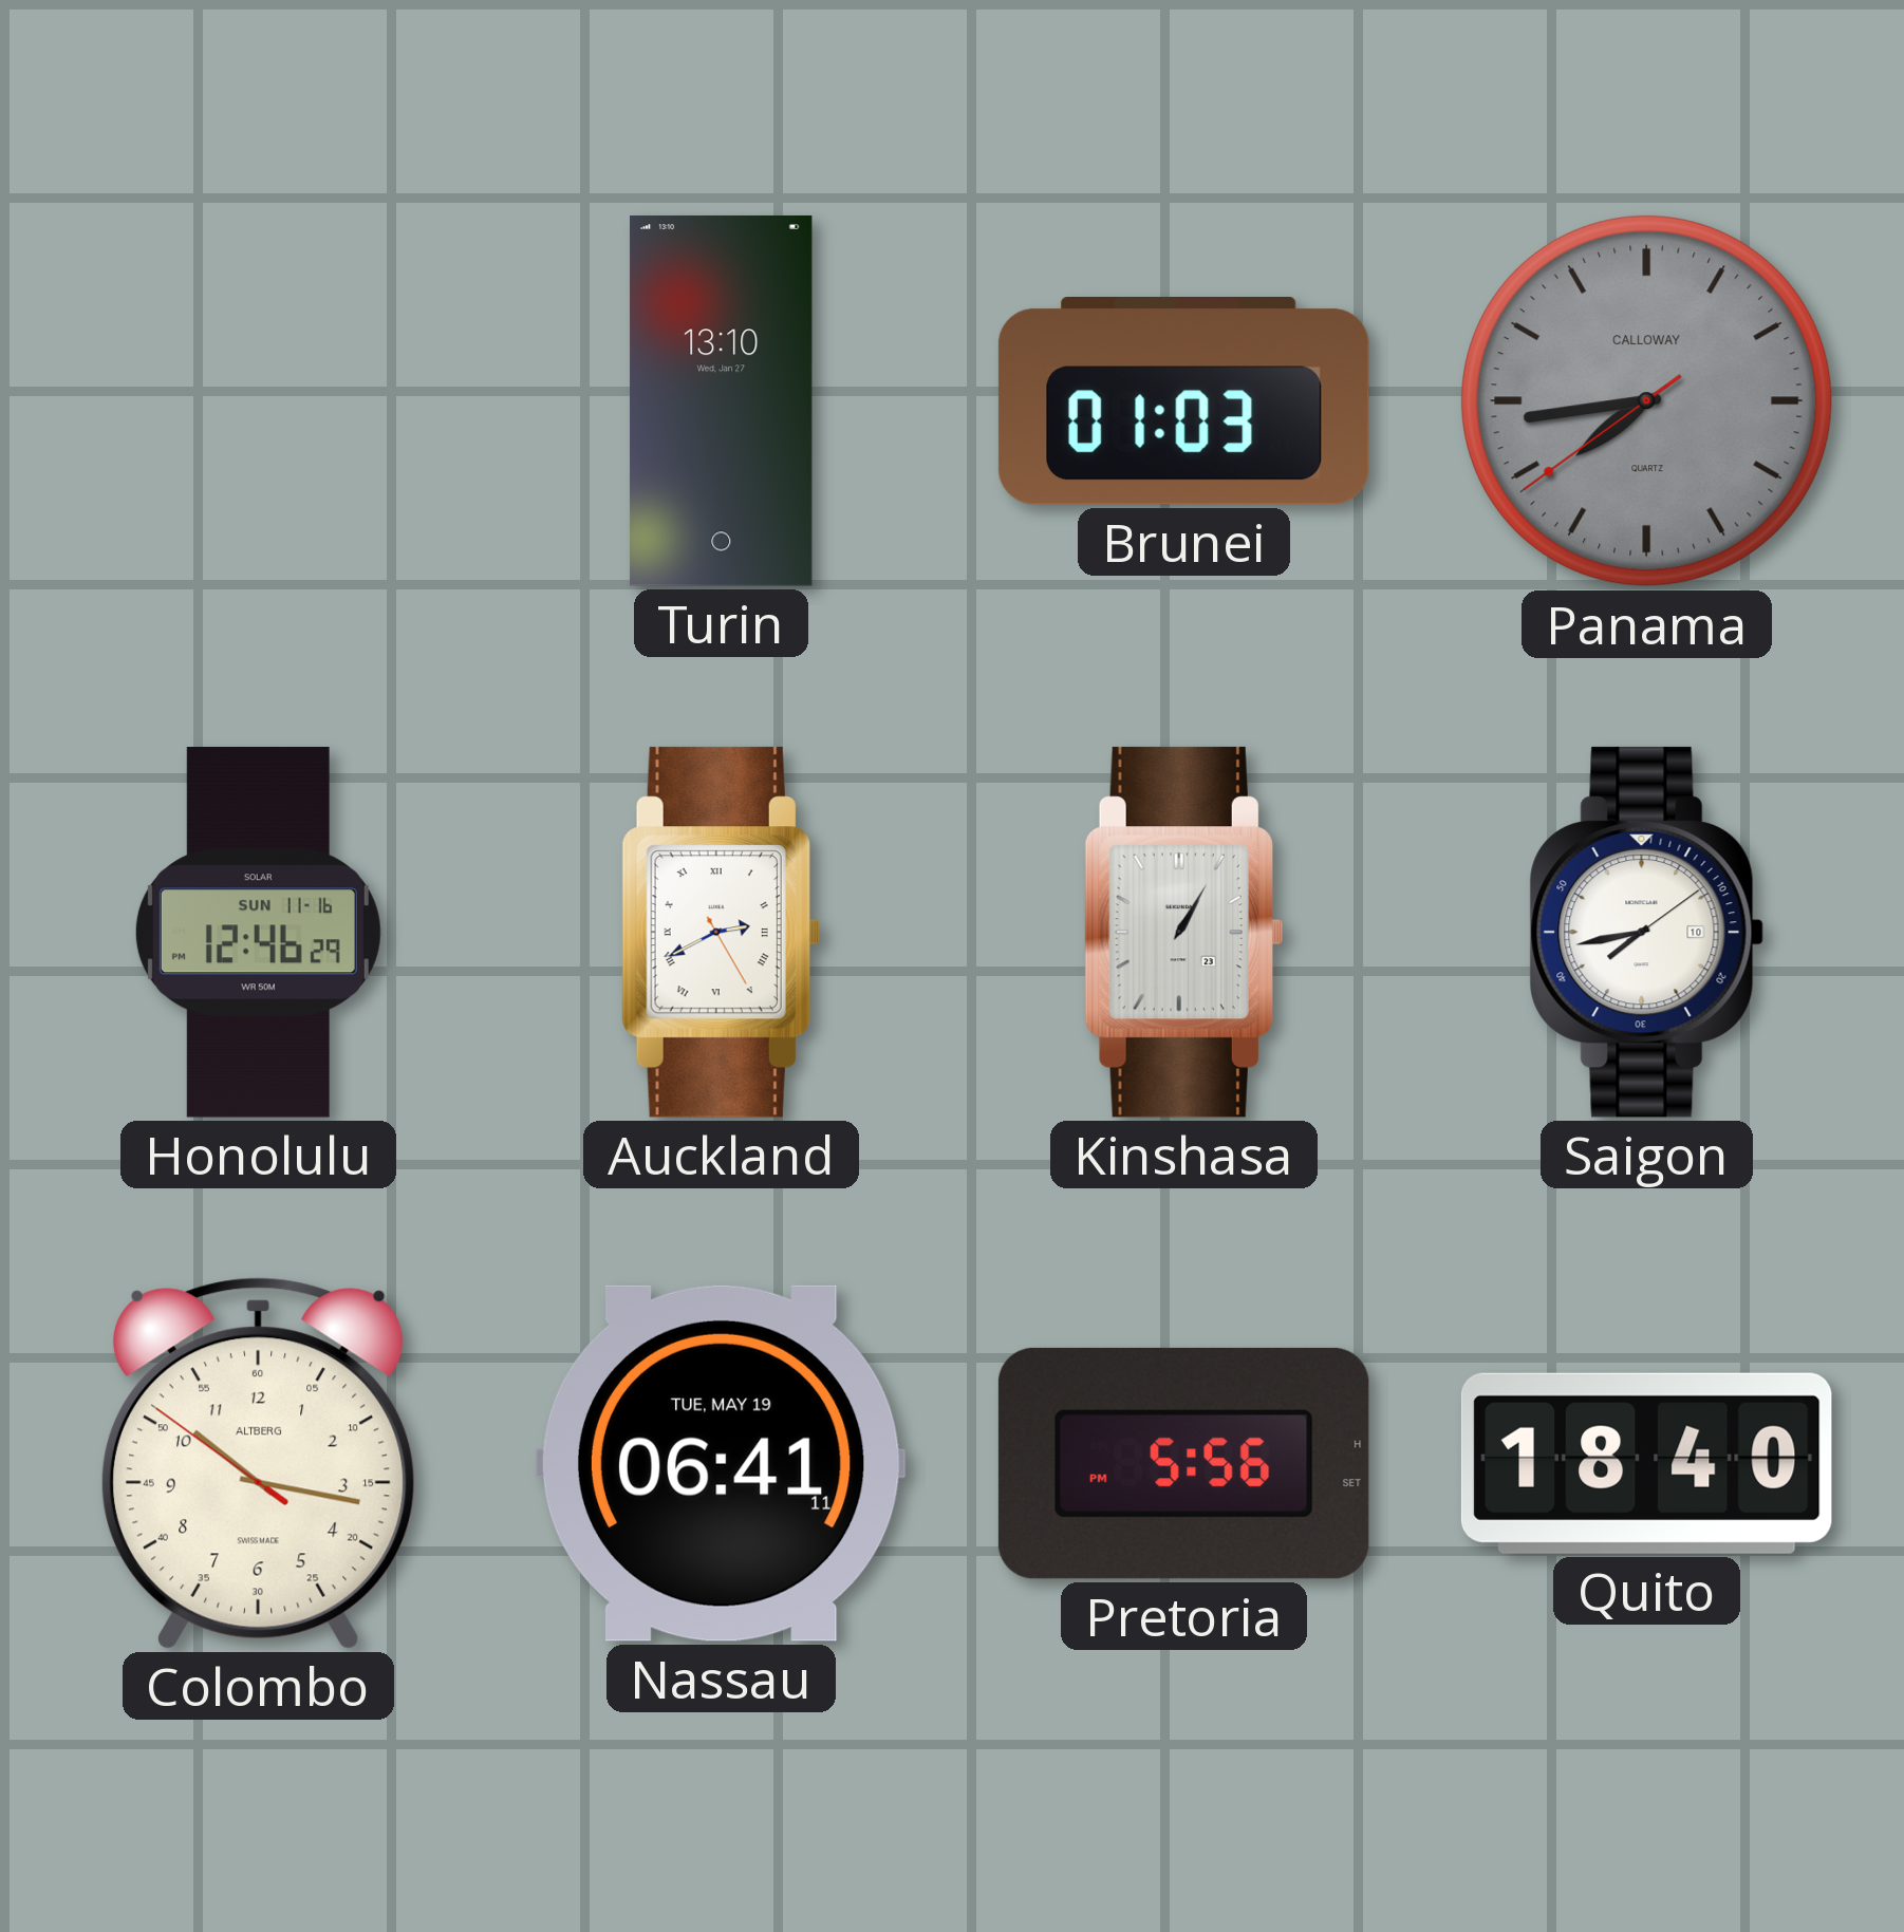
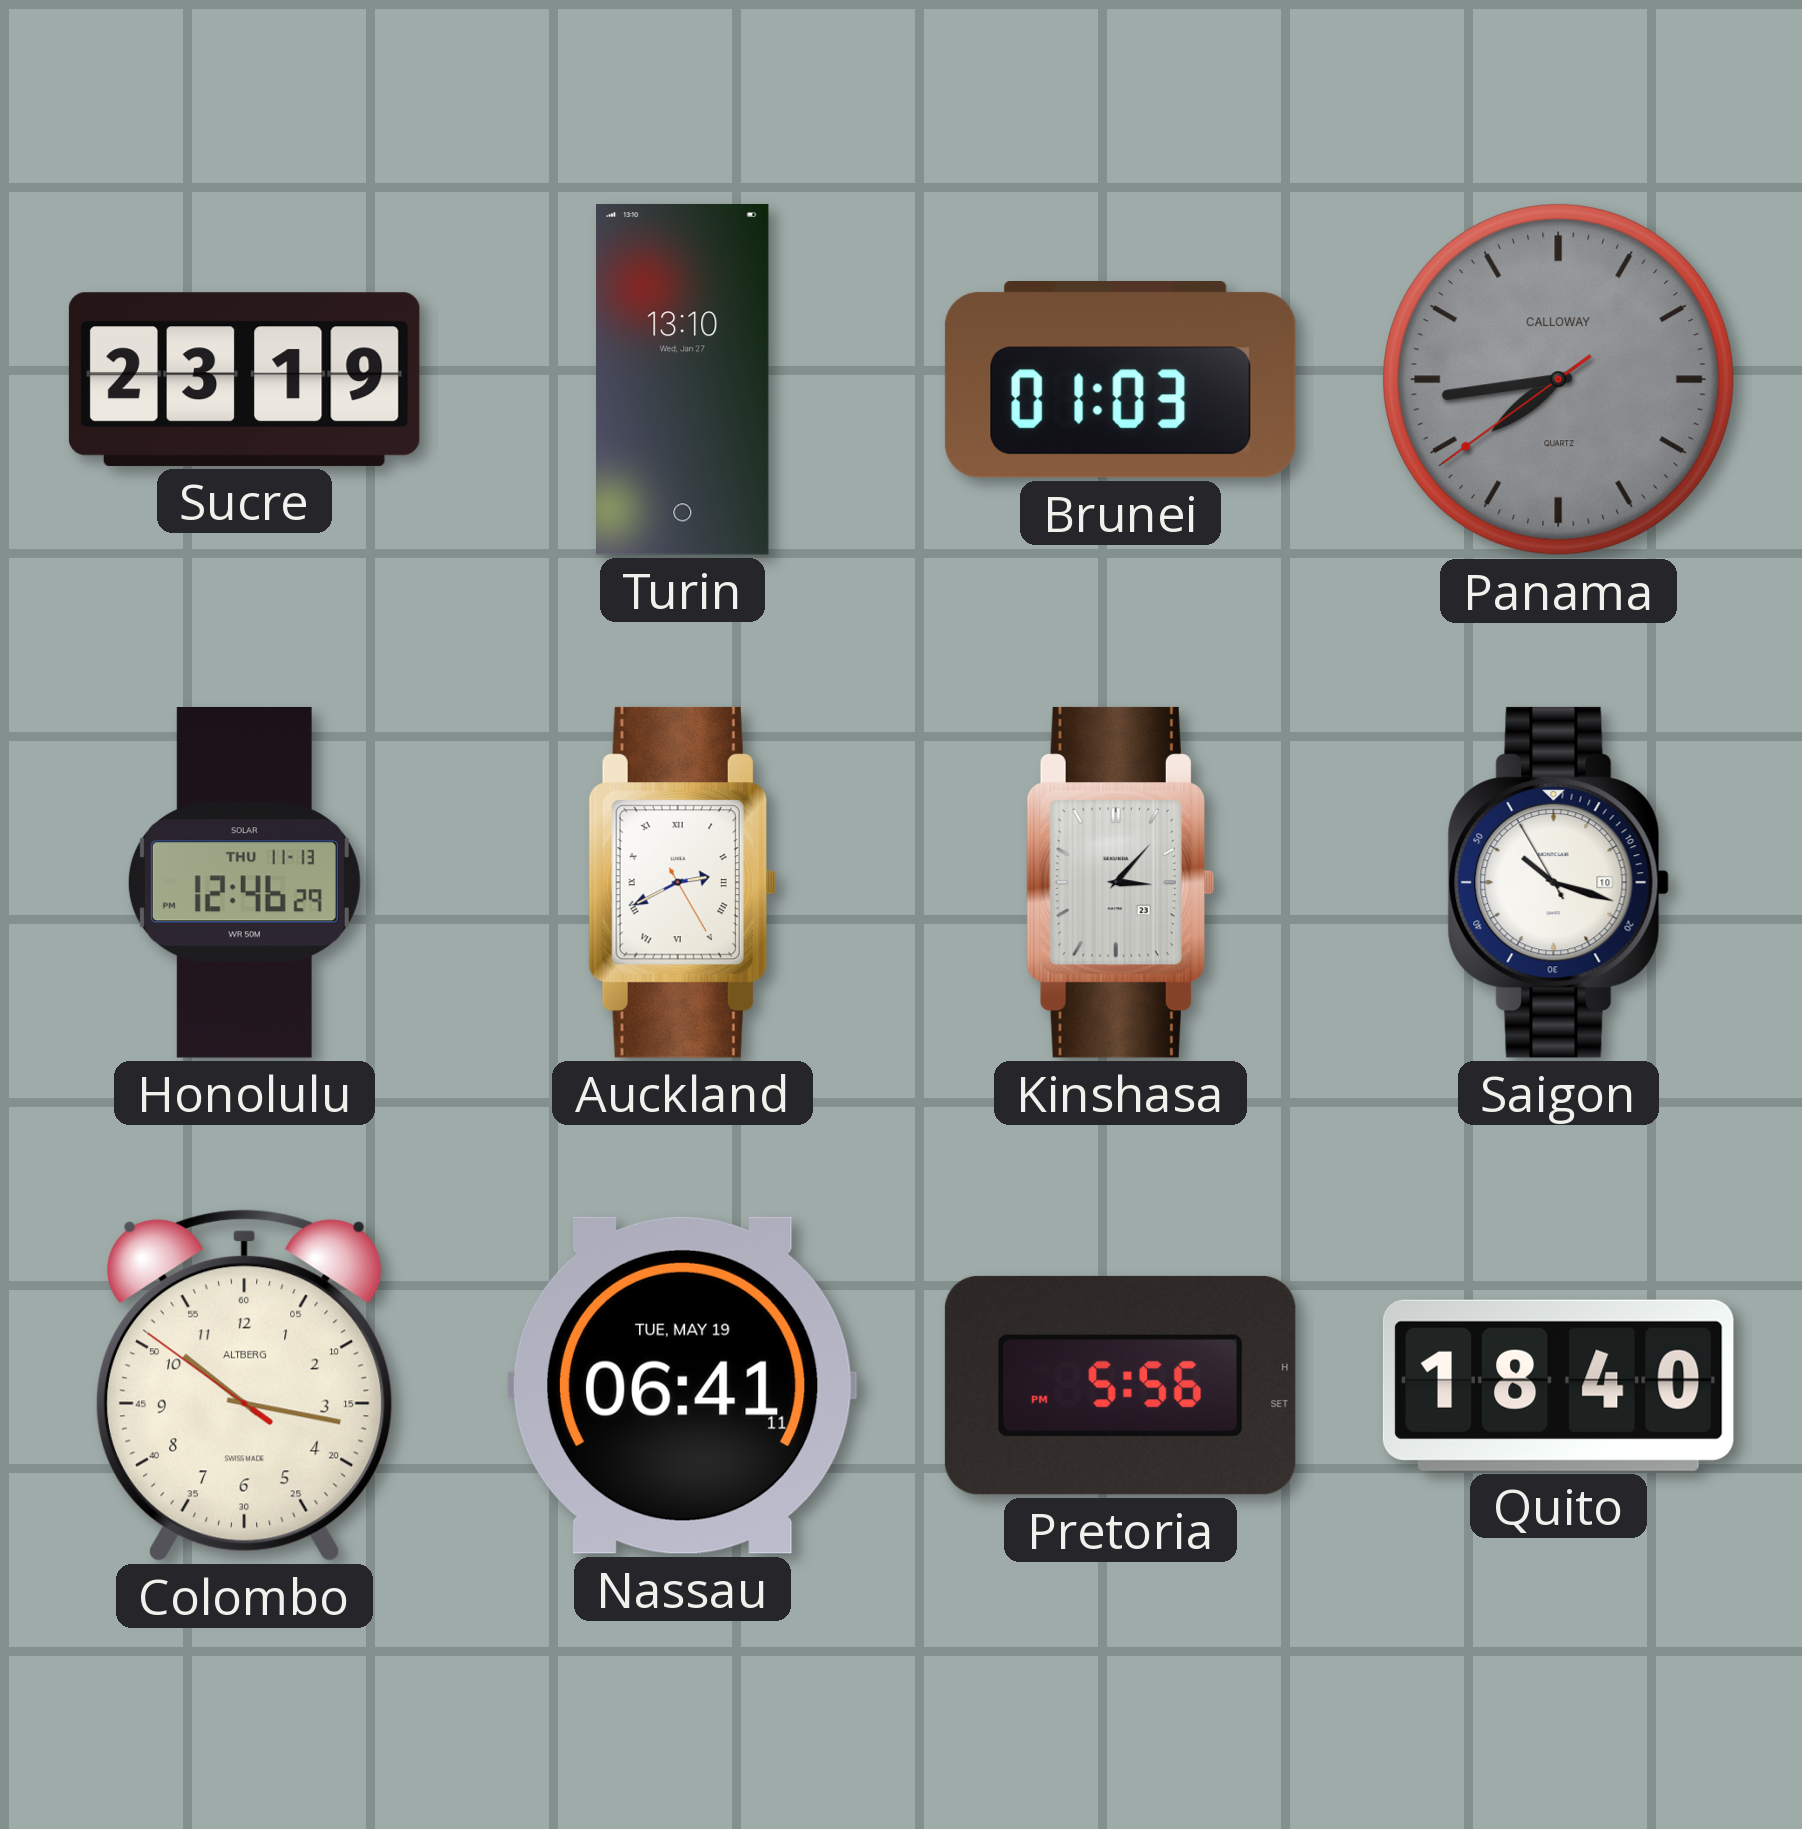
Sucre: none -> 23:19
Honolulu date: SUN 11-16 -> THU 11-13
Kinshasa: 1:05 -> 3:07
Saigon: 7:43 -> 10:17
